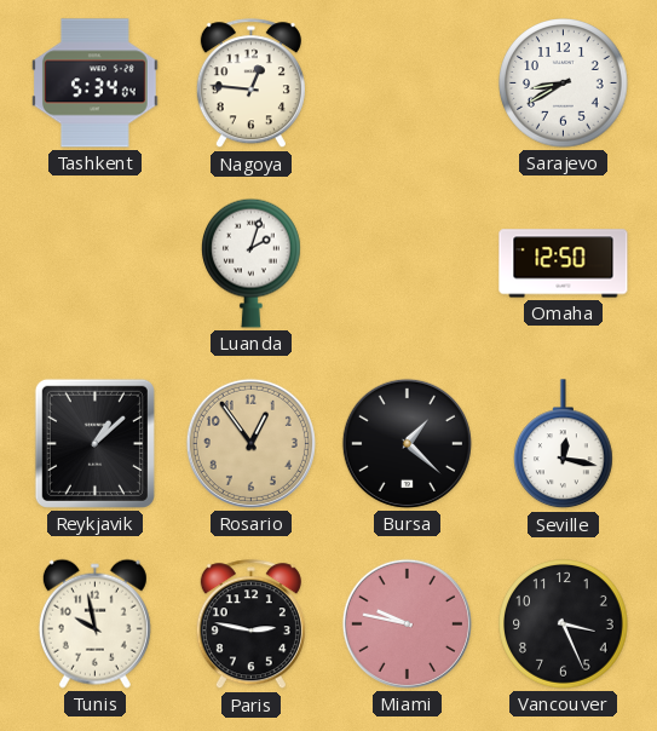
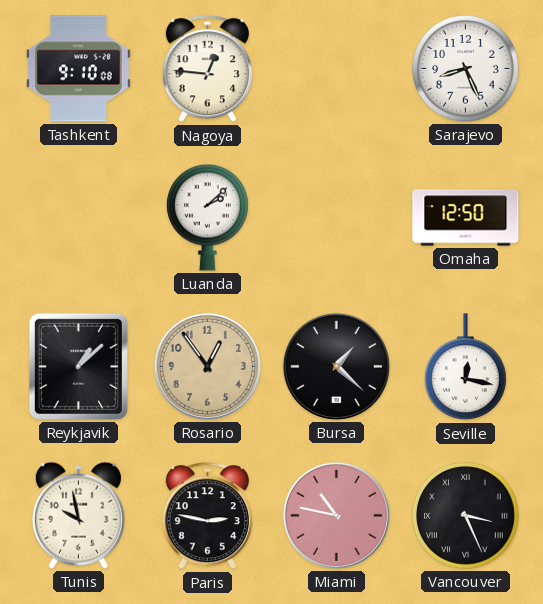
Tashkent: 5:34 -> 9:10
Sarajevo: 8:40 -> 8:26
Luanda: 2:03 -> 2:08
Miami: 9:47 -> 10:47
Vancouver numerals: Arabic -> Roman
